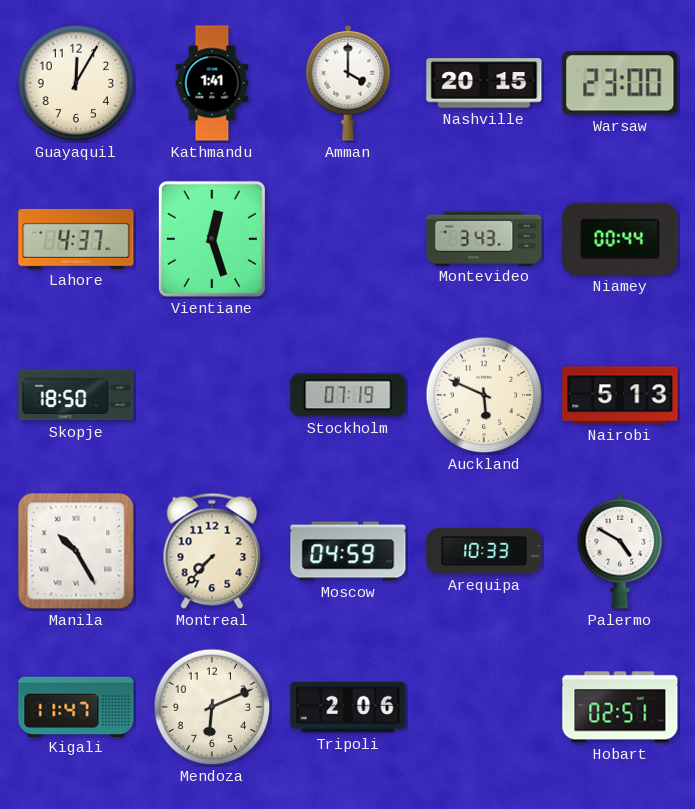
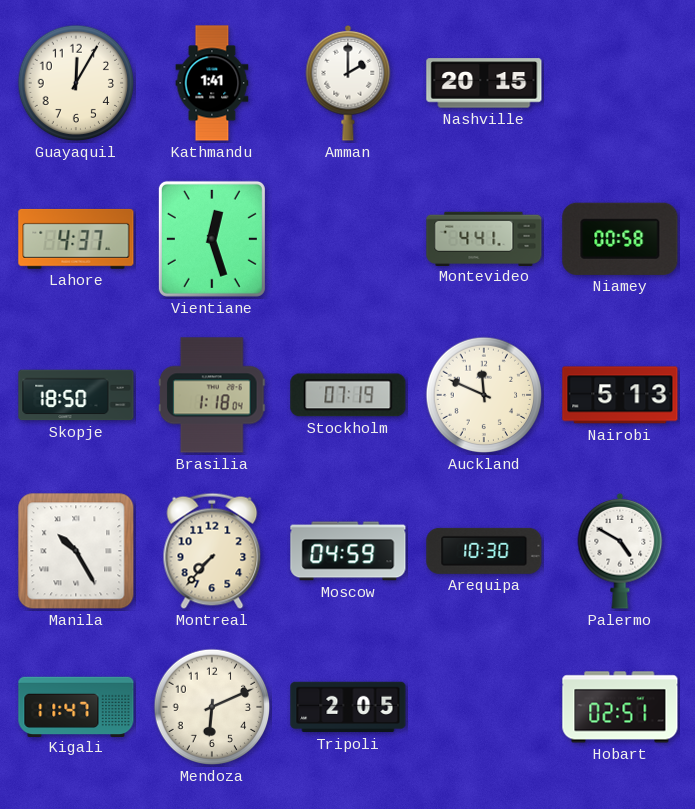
Amman: 4:00 -> 2:00
Warsaw: 23:00 -> none
Montevideo: 3:43 -> 4:41
Niamey: 00:44 -> 00:58
Brasilia: none -> 1:18
Auckland: 5:49 -> 11:49
Arequipa: 10:33 -> 10:30
Tripoli: 2:06 -> 2:05
